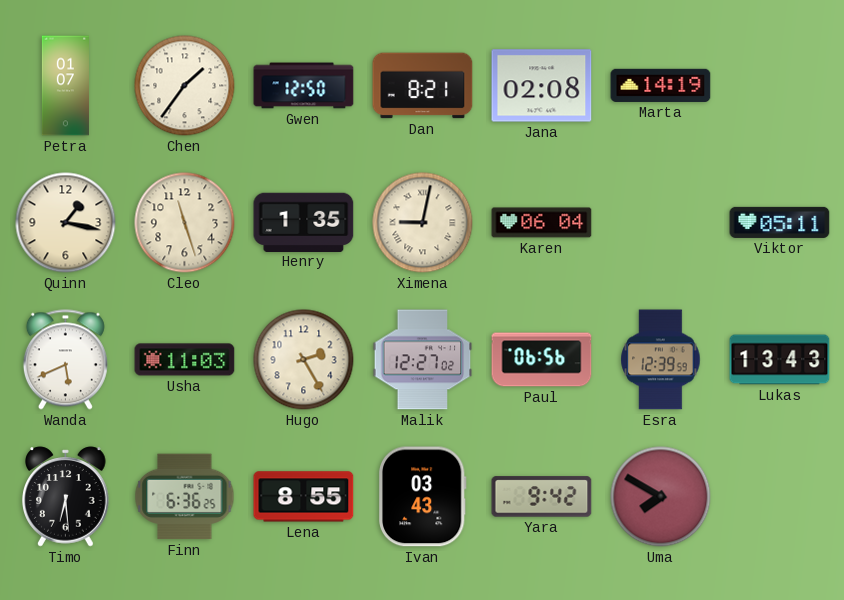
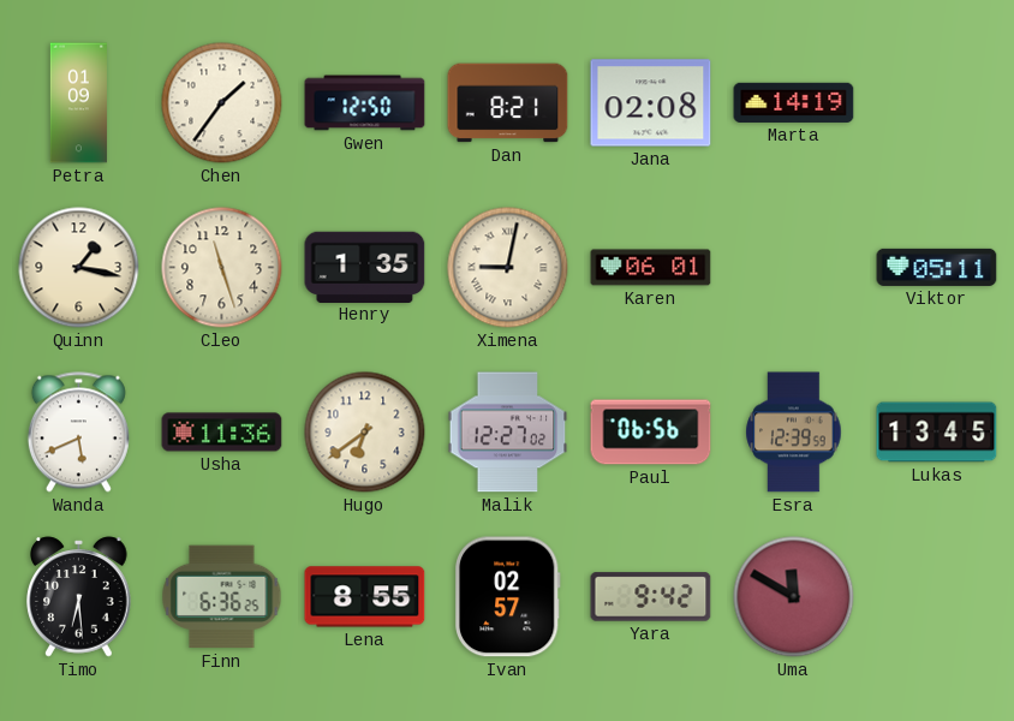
Petra: 01:07 -> 01:09
Karen: 06:04 -> 06:01
Usha: 11:03 -> 11:36
Hugo: 2:25 -> 6:39
Lukas: 13:43 -> 13:45
Ivan: 03:43 -> 02:57
Uma: 7:50 -> 11:50
